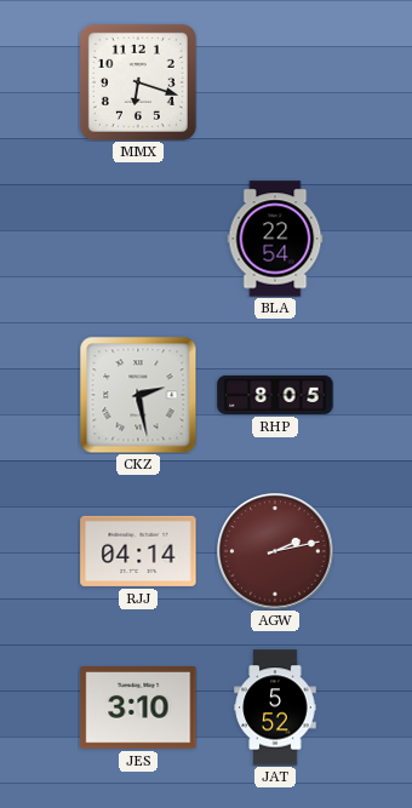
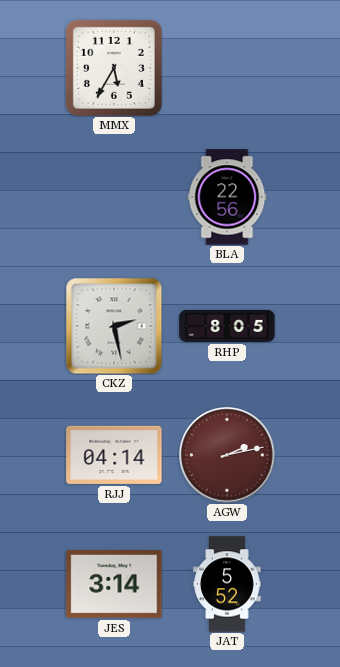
MMX: 6:18 -> 5:35
BLA: 22:54 -> 22:56
JES: 3:10 -> 3:14
